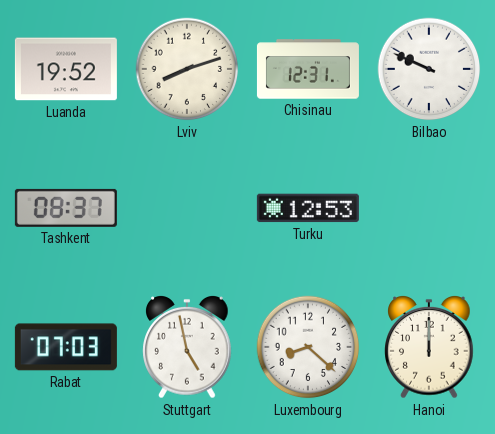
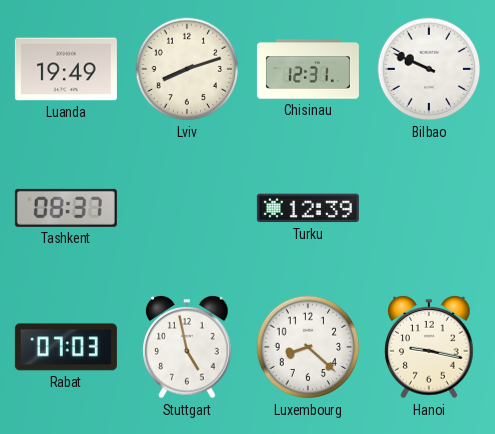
Luanda: 19:52 -> 19:49
Turku: 12:53 -> 12:39
Hanoi: 12:00 -> 9:17
